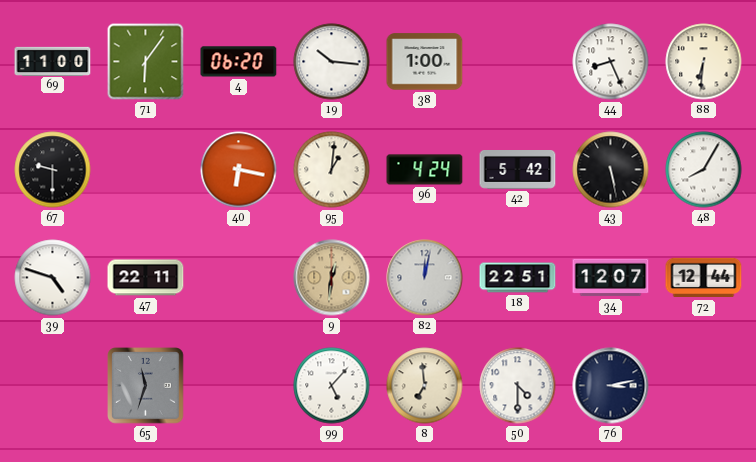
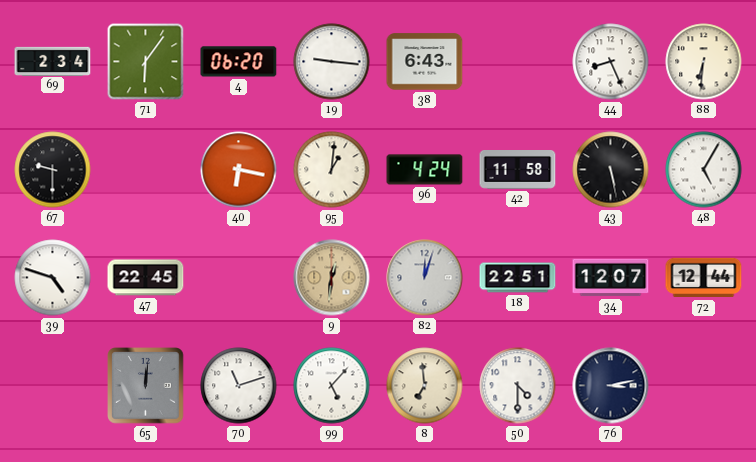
69: 11:00 -> 2:34
19: 10:16 -> 9:16
38: 1:00 -> 6:43
42: 5:42 -> 11:58
48: 8:05 -> 5:05
47: 22:11 -> 22:45
82: 12:02 -> 12:03
65: 11:33 -> 12:01
70: none -> 11:12
